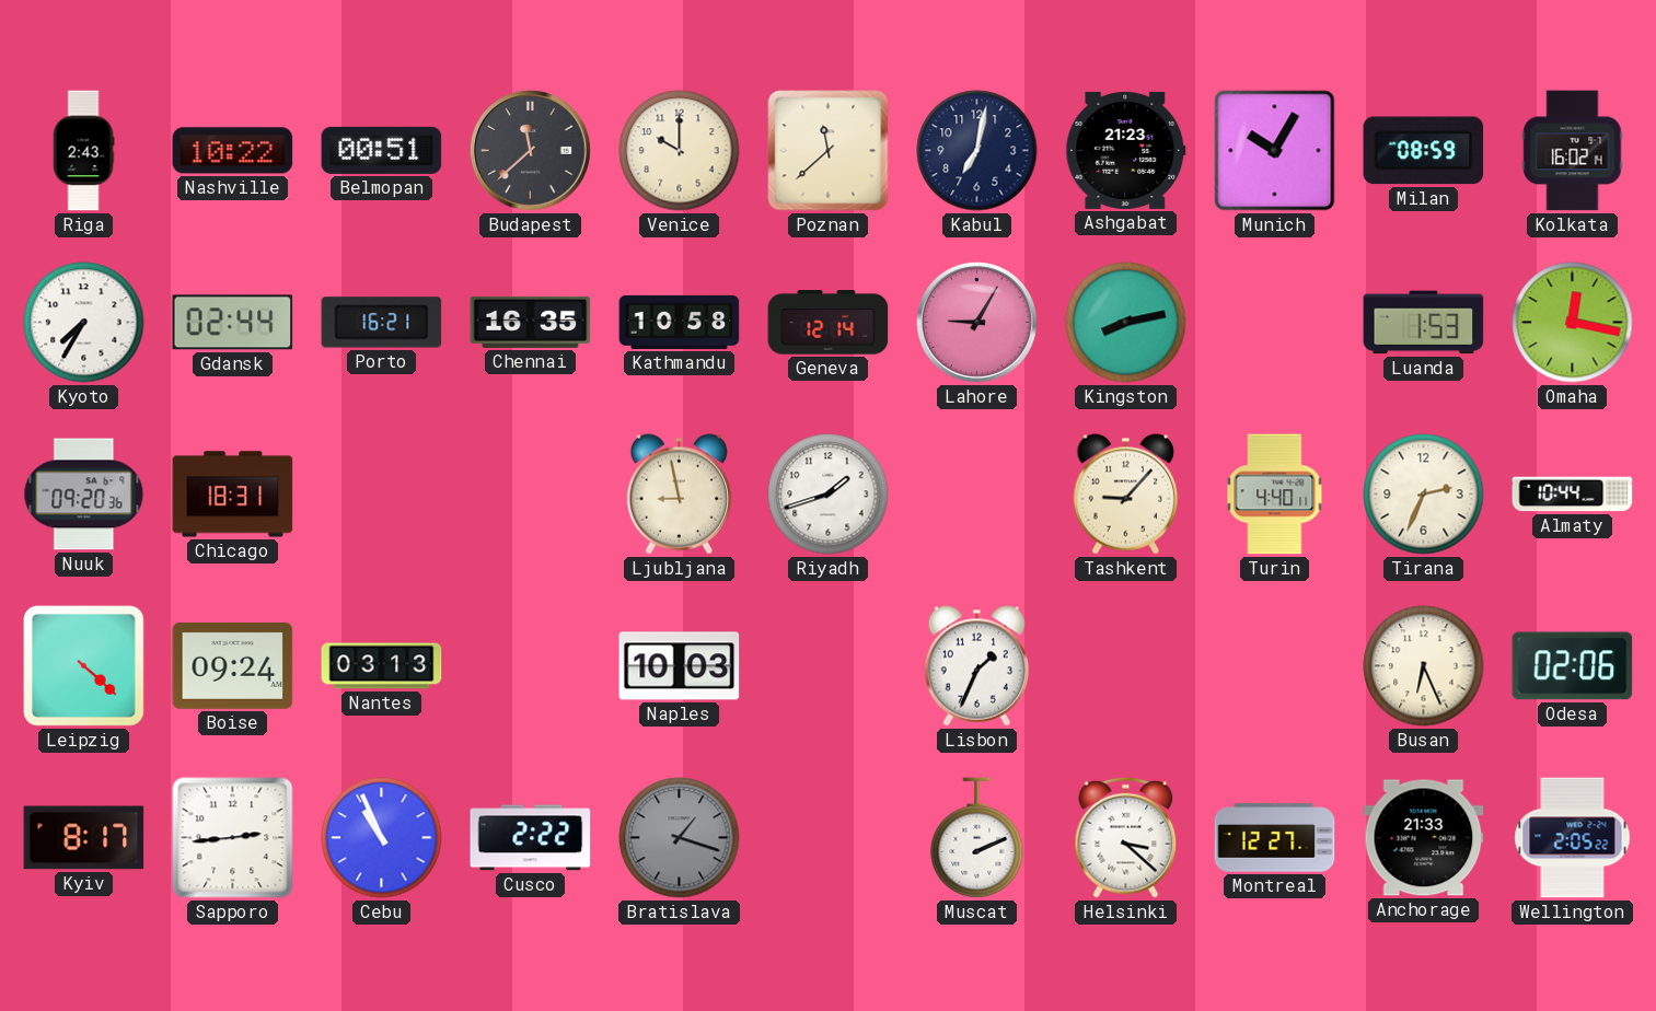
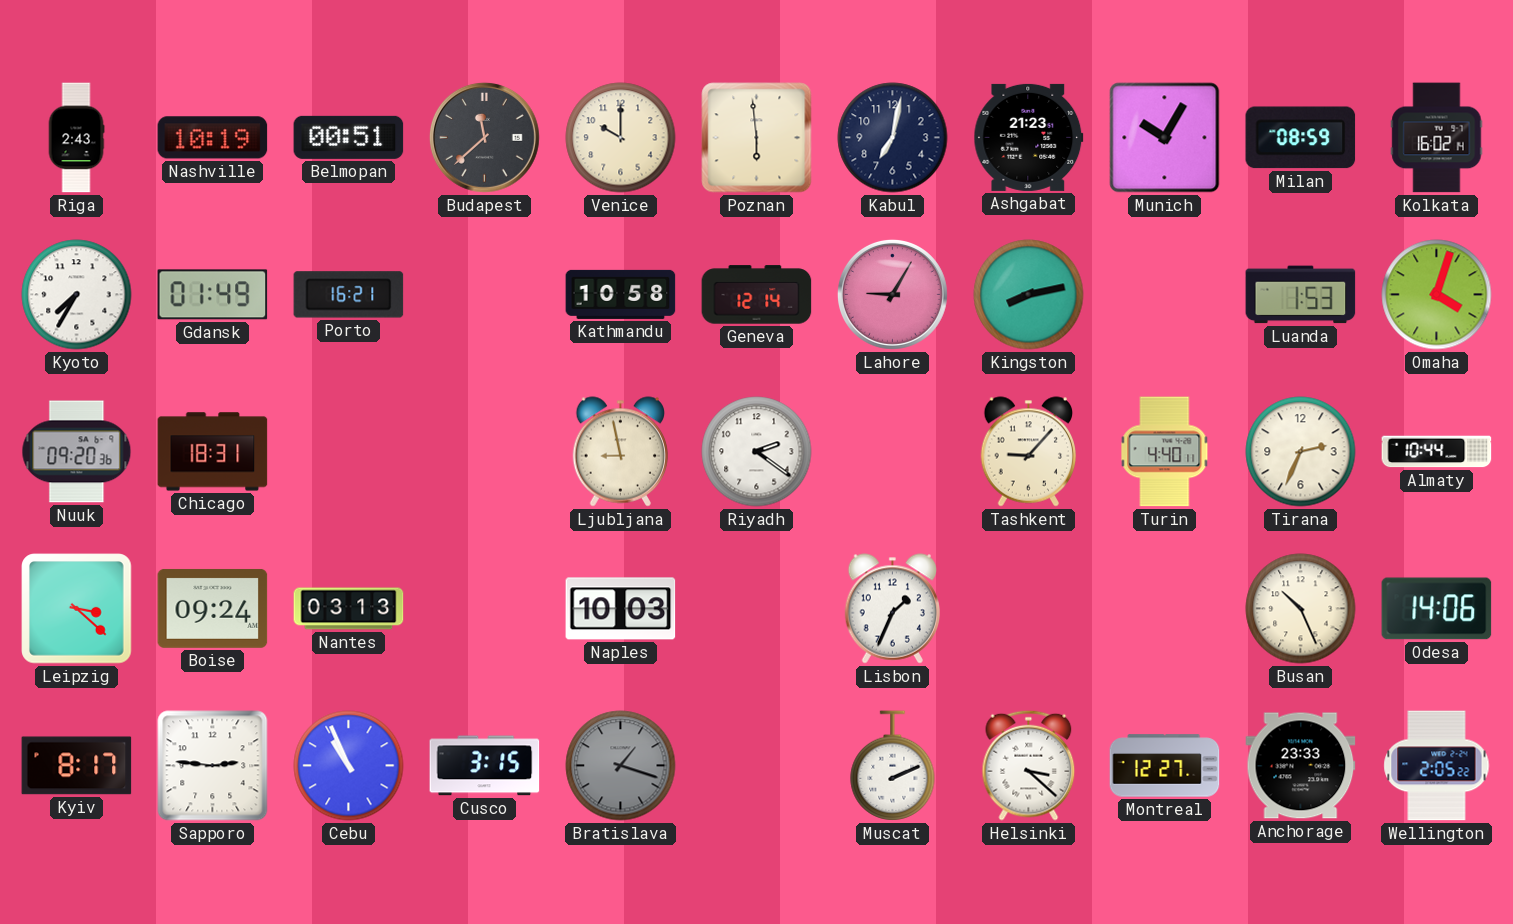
Nashville: 10:22 -> 10:19
Poznan: 11:38 -> 5:59
Gdansk: 02:44 -> 01:49
Chennai: 16:35 -> none
Omaha: 12:17 -> 4:03
Riyadh: 1:42 -> 2:21
Leipzig: 4:22 -> 3:22
Busan: 6:26 -> 10:26
Odesa: 02:06 -> 14:06
Sapporo: 2:44 -> 2:46
Cusco: 2:22 -> 3:15
Anchorage: 21:33 -> 23:33
